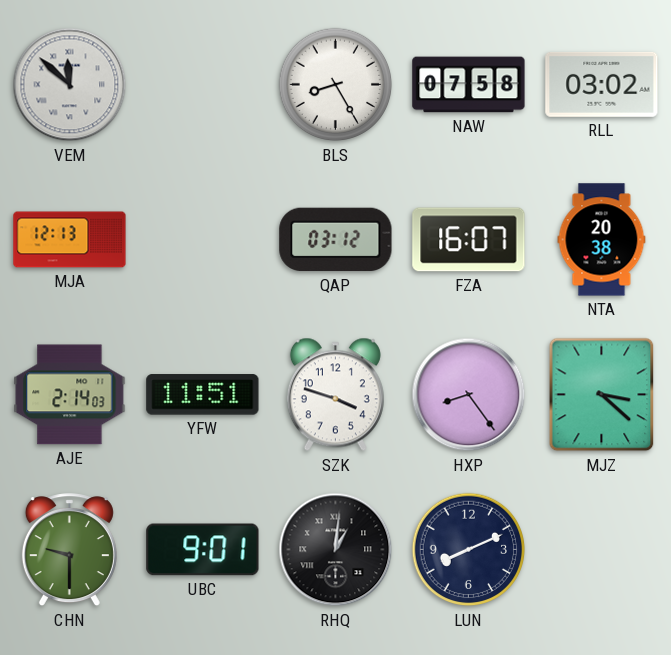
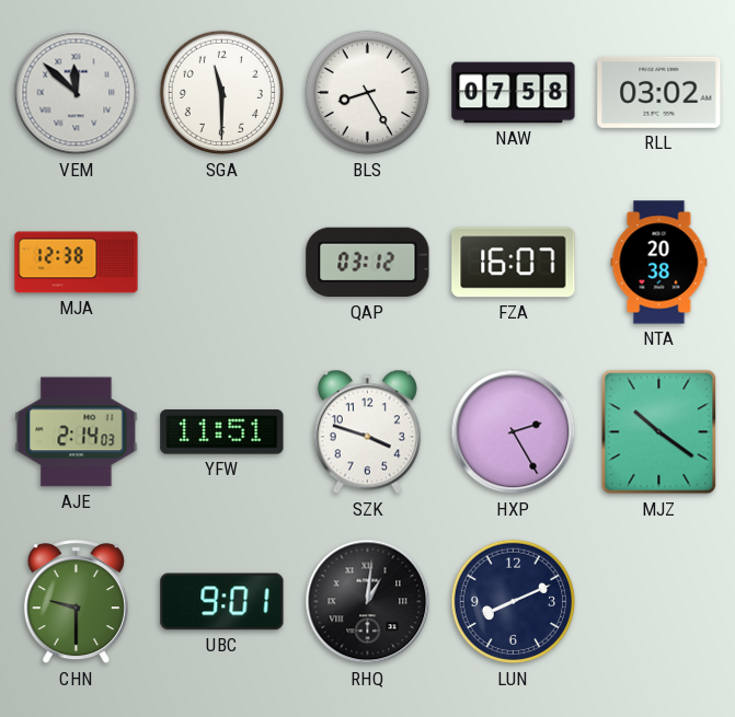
SGA: none -> 11:30
MJA: 12:13 -> 12:38
HXP: 8:24 -> 2:25
MJZ: 3:22 -> 10:21
